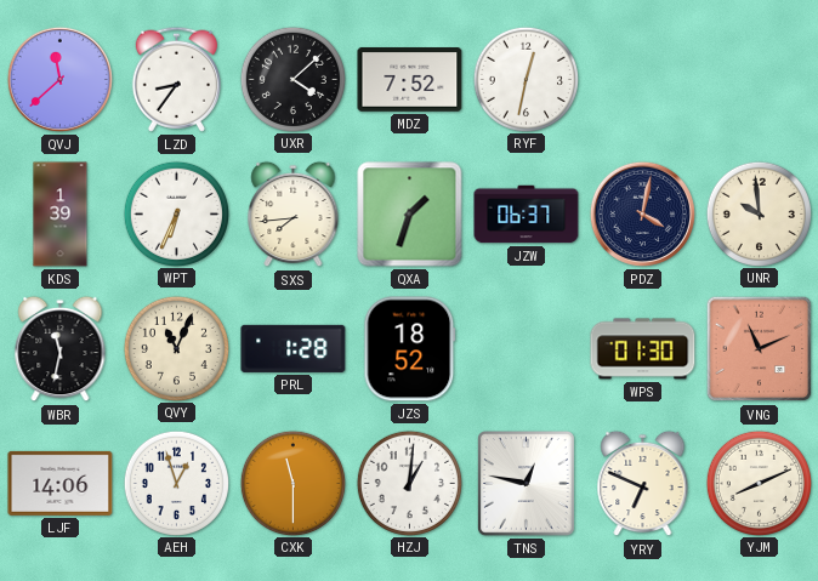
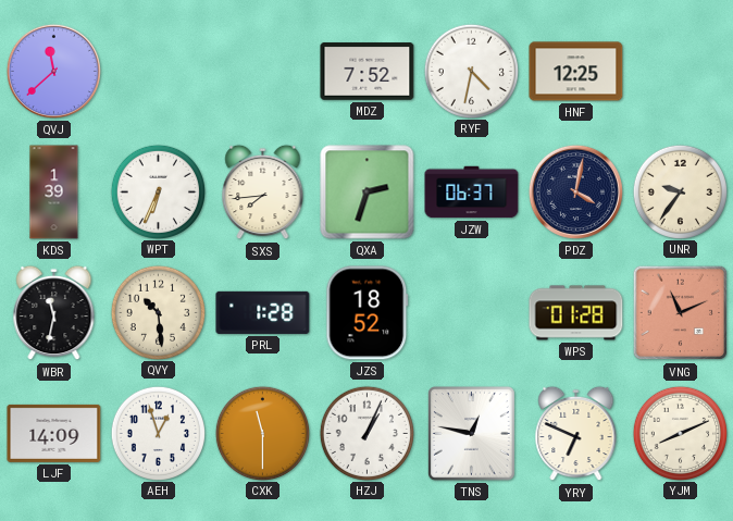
LZD: 8:36 -> none
UXR: 4:08 -> none
RYF: 12:32 -> 4:32
HNF: none -> 12:25
QXA: 1:33 -> 2:33
UNR: 9:59 -> 9:36
QVY: 11:04 -> 10:29
WPS: 01:30 -> 01:28
LJF: 14:06 -> 14:09
HZJ: 1:01 -> 1:04
